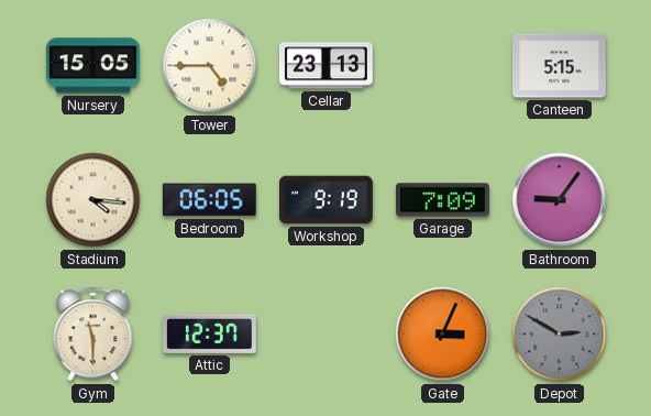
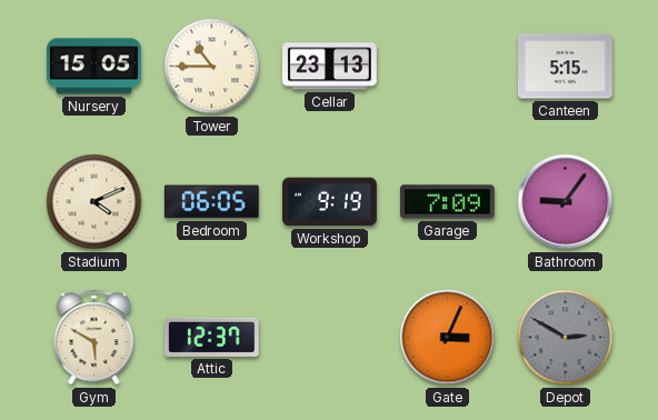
Tower: 4:45 -> 10:45
Stadium: 4:16 -> 4:11
Gym: 11:30 -> 5:50
